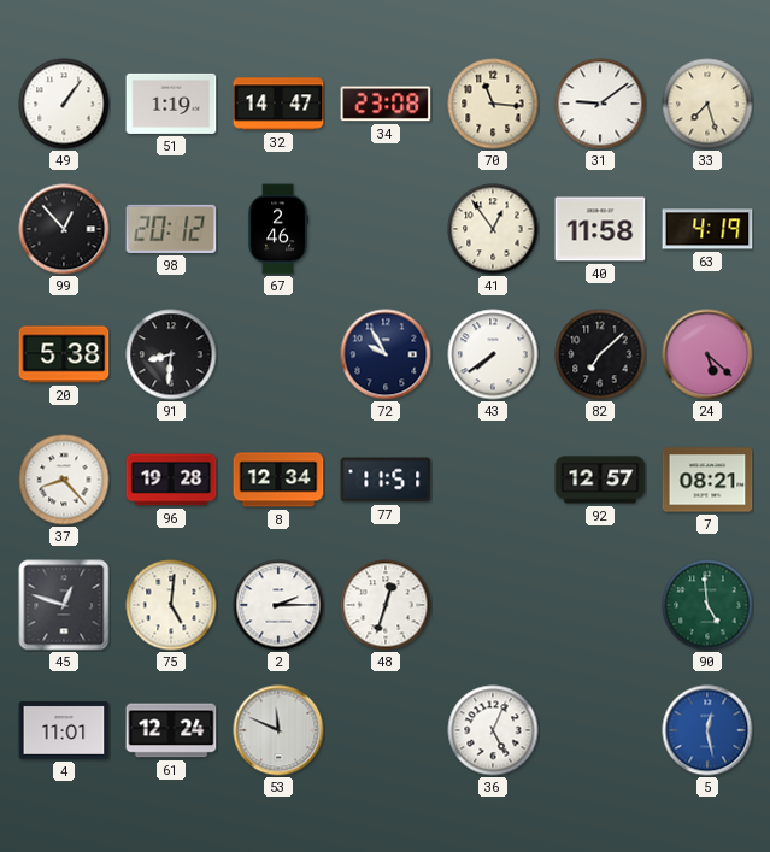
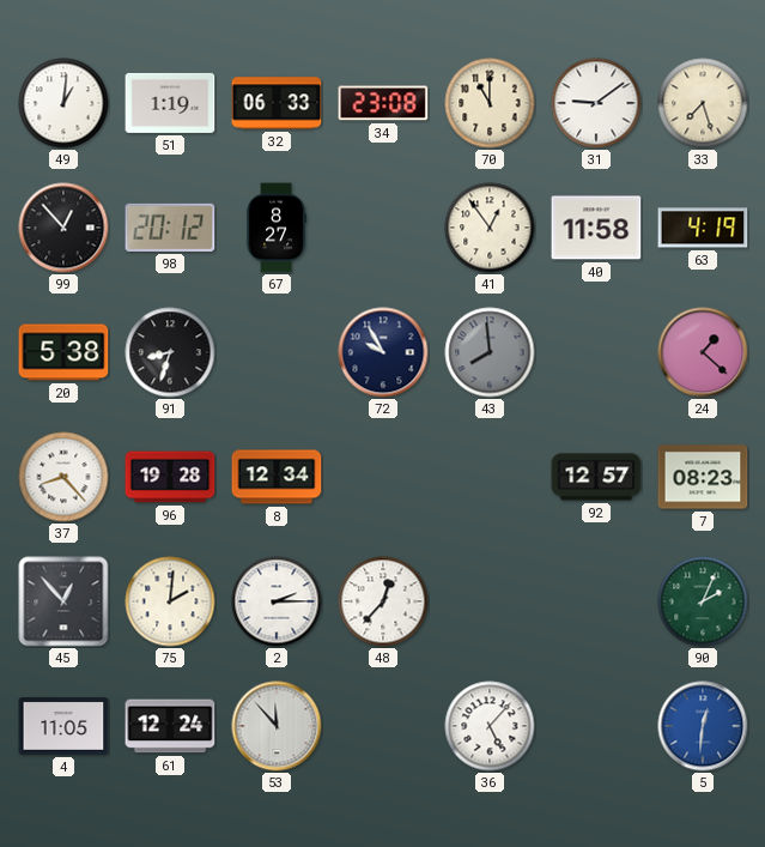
49: 1:06 -> 1:01
32: 14:47 -> 06:33
70: 11:16 -> 11:00
67: 2:46 -> 8:27
91: 8:31 -> 8:33
43: 7:39 -> 7:59
43 dial: white -> grey
82: 7:08 -> none
24: 5:22 -> 1:22
77: 11:51 -> none
7: 08:21 -> 08:23
45: 12:48 -> 12:53
75: 5:01 -> 2:01
48: 12:33 -> 12:37
90: 4:59 -> 2:04
4: 11:01 -> 11:05
53: 11:49 -> 11:53
36: 5:04 -> 5:07
5: 12:28 -> 12:31
